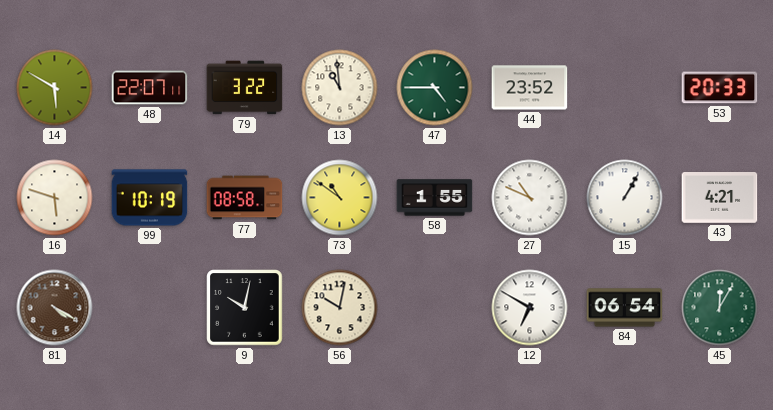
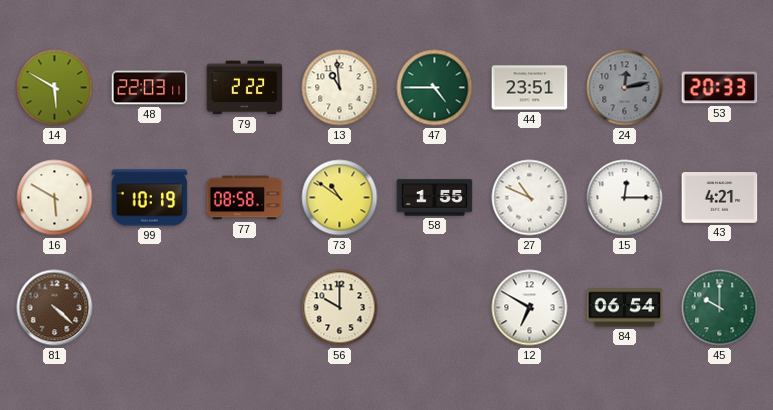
48: 22:07 -> 22:03
79: 3:22 -> 2:22
44: 23:52 -> 23:51
24: none -> 12:13
16: 5:48 -> 5:50
15: 1:05 -> 12:15
81: 4:20 -> 4:22
9: 10:02 -> none
56: 10:02 -> 10:00
45: 12:05 -> 10:00
